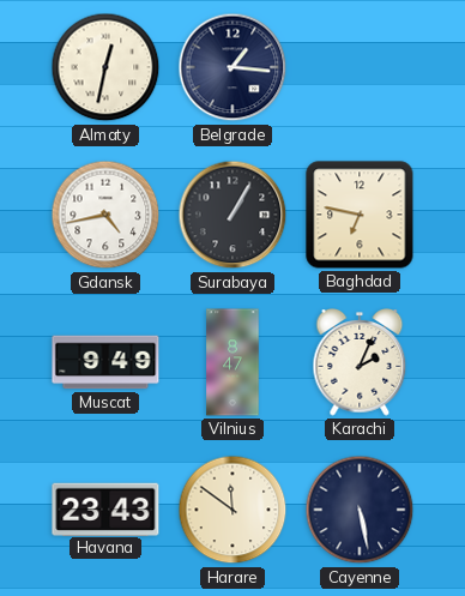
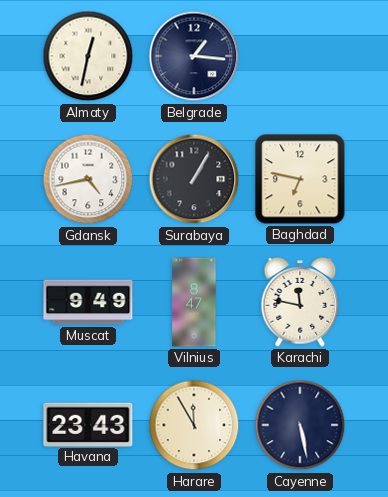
Karachi: 2:04 -> 11:47
Harare: 11:51 -> 11:55
